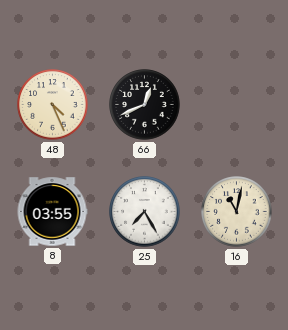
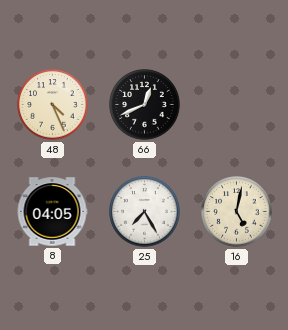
8: 03:55 -> 04:05
16: 11:02 -> 5:02
